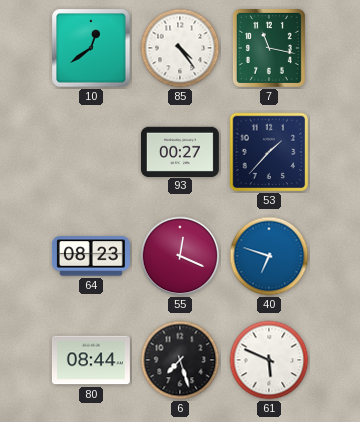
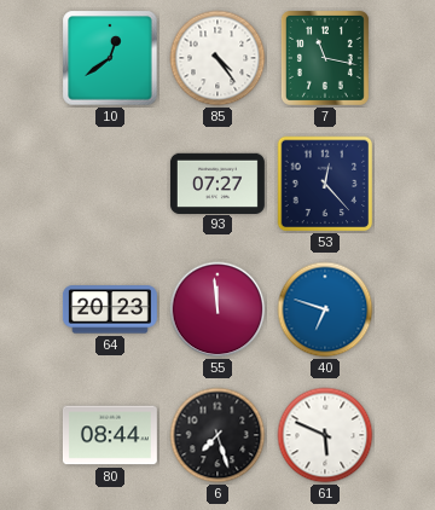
93: 00:27 -> 07:27
53: 1:37 -> 12:23
64: 08:23 -> 20:23
55: 12:19 -> 11:59
